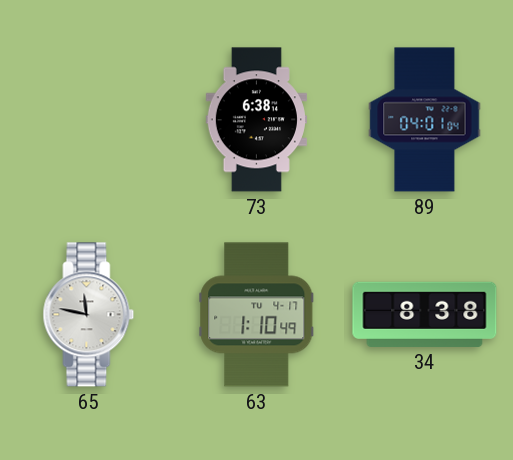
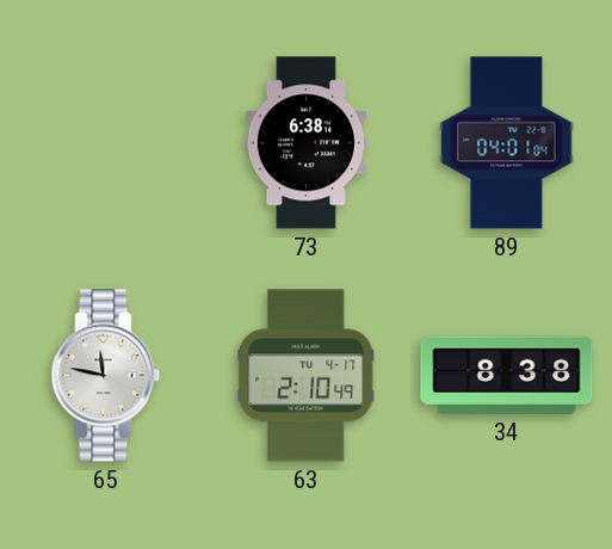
63: 1:10 -> 2:10
